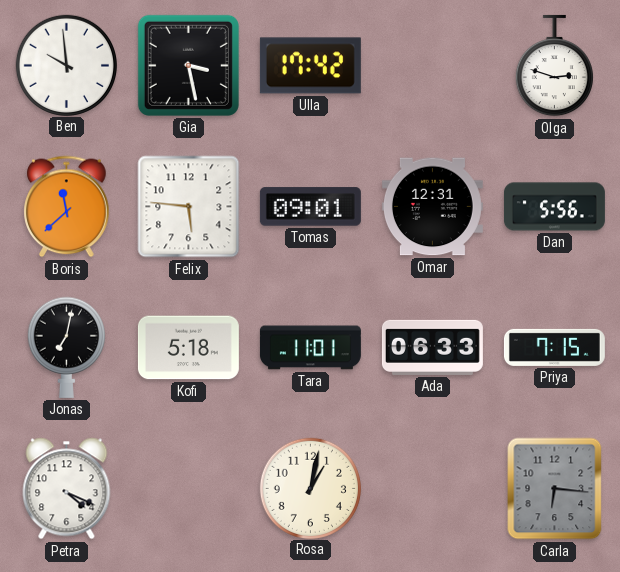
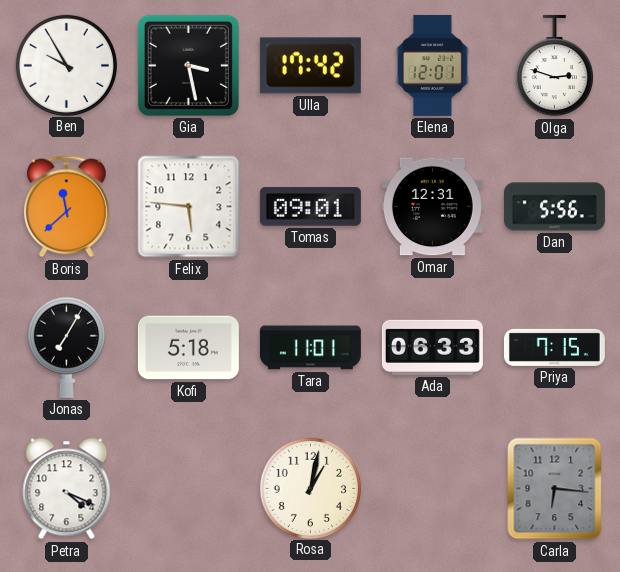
Ben: 9:59 -> 9:55
Elena: none -> 12:01
Jonas: 7:02 -> 7:05
